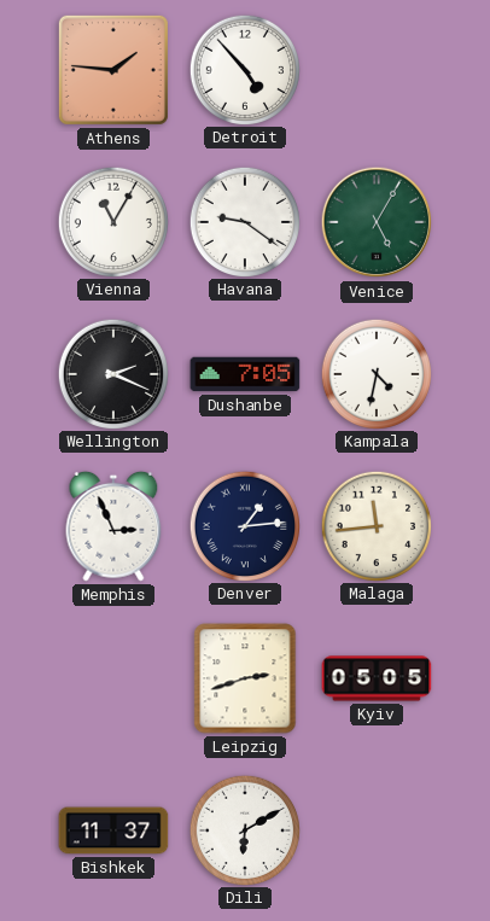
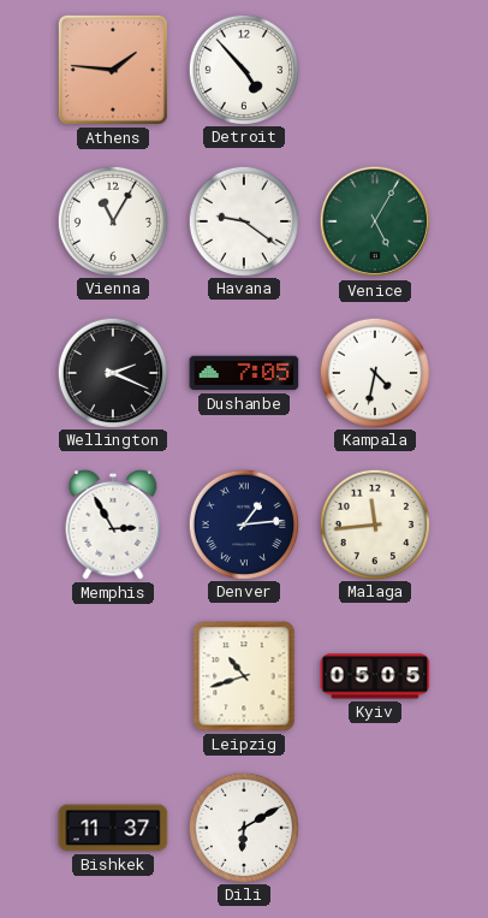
Memphis: 2:56 -> 2:55
Leipzig: 2:42 -> 10:42
